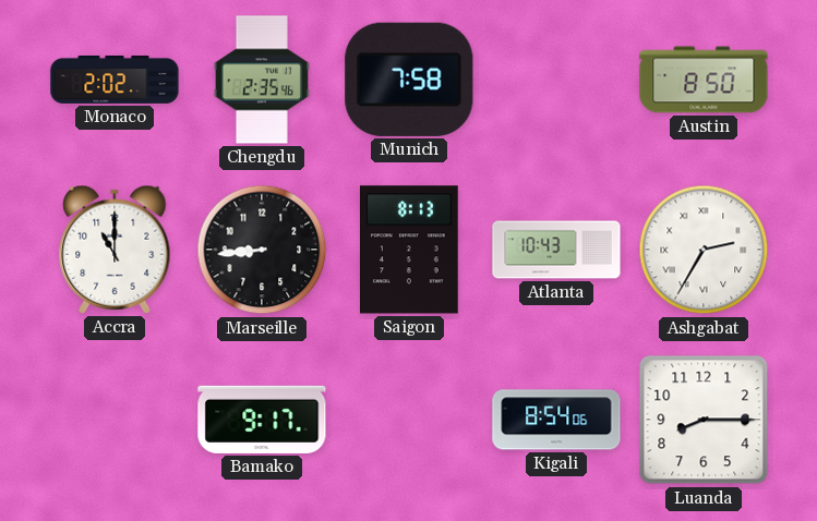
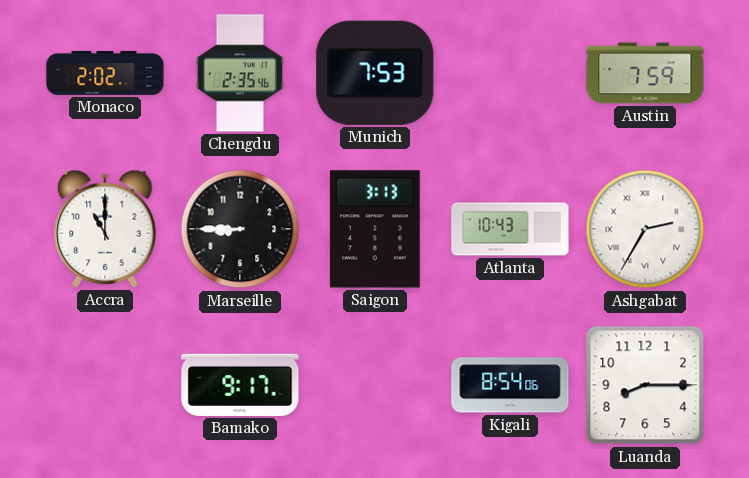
Munich: 7:58 -> 7:53
Austin: 8:50 -> 7:59
Marseille: 8:44 -> 8:45
Saigon: 8:13 -> 3:13
